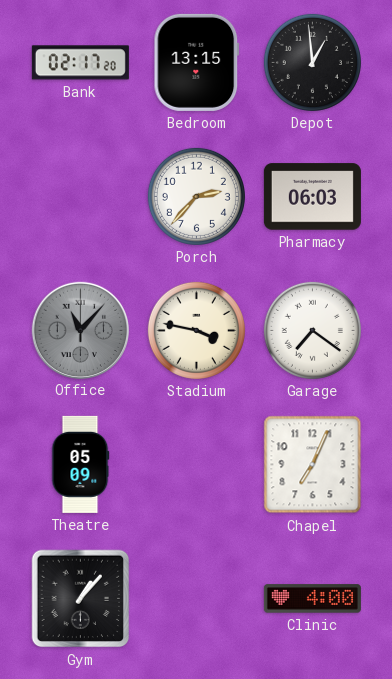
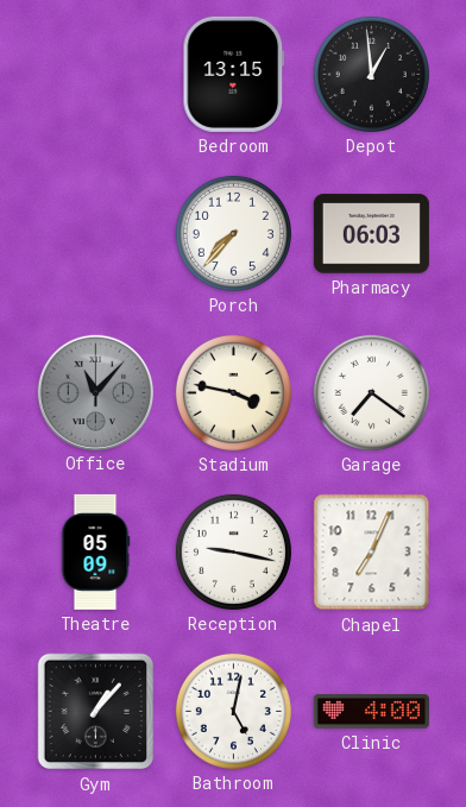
Bank: 02:17 -> none
Porch: 2:37 -> 7:37
Reception: none -> 9:17
Bathroom: none -> 5:02
